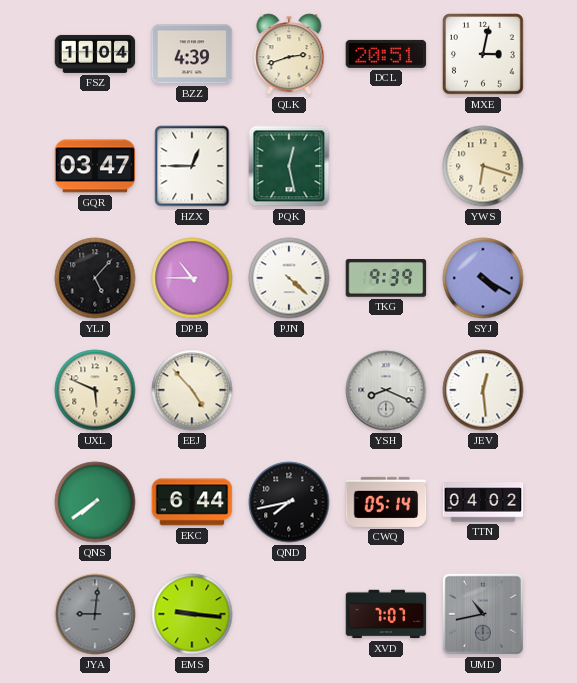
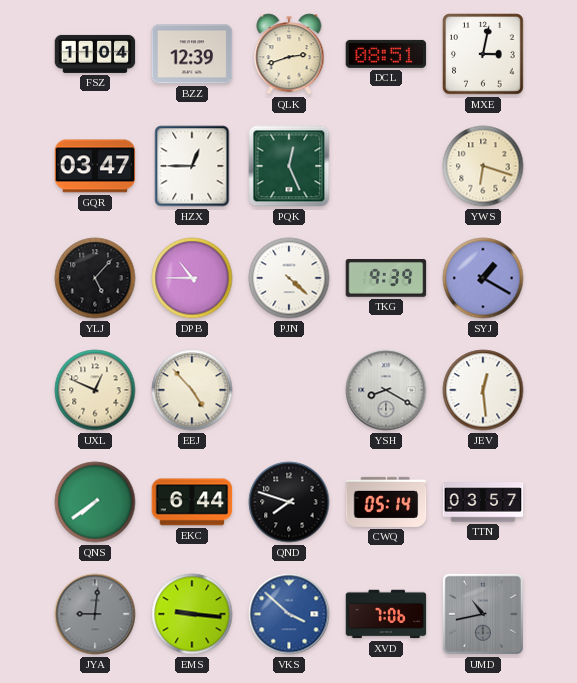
BZZ: 4:39 -> 12:39
DCL: 20:51 -> 08:51
PQK: 12:28 -> 12:26
SYJ: 4:20 -> 1:20
UXL: 5:49 -> 12:49
YSH: 8:19 -> 8:20
QND: 7:43 -> 7:48
TTN: 04:02 -> 03:57
VKS: none -> 3:52
XVD: 7:07 -> 7:06
